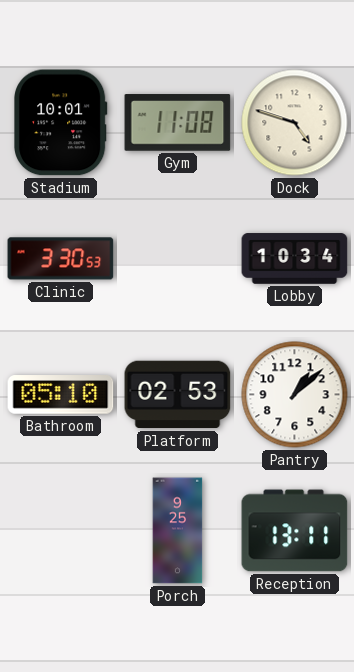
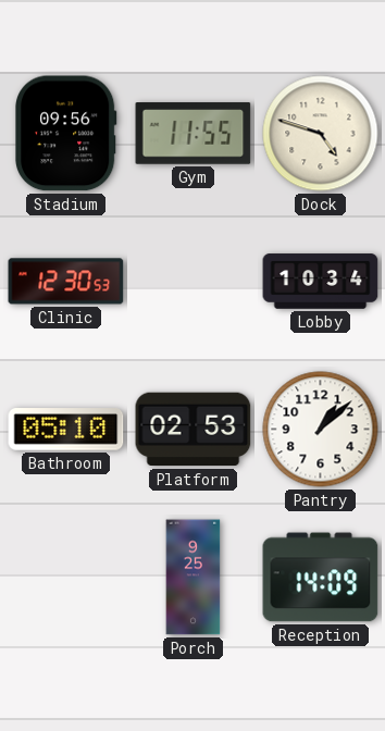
Stadium: 10:01 -> 09:56
Gym: 11:08 -> 11:55
Clinic: 3:30 -> 12:30
Reception: 13:11 -> 14:09
